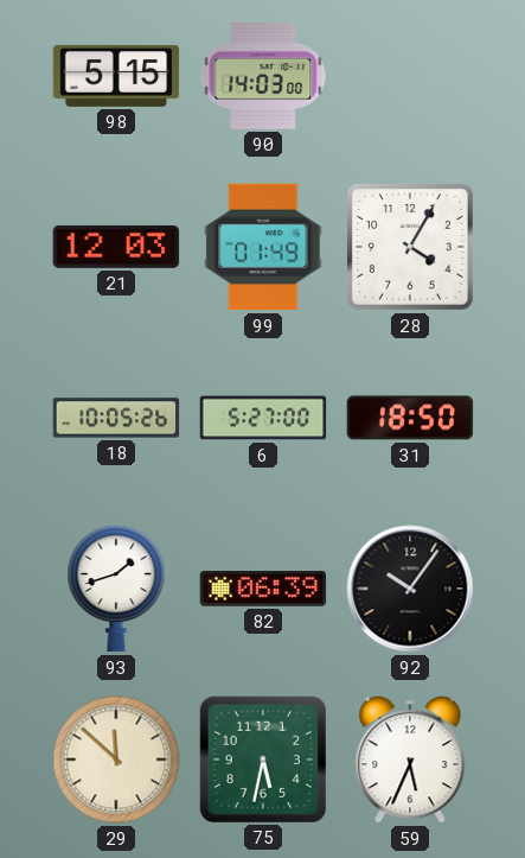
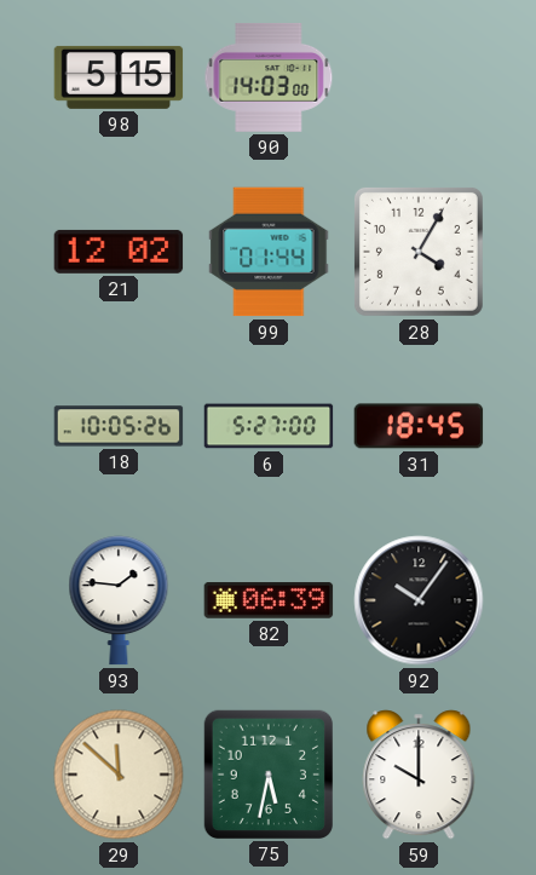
21: 12:03 -> 12:02
99: 01:49 -> 01:44
31: 18:50 -> 18:45
93: 1:42 -> 1:46
59: 5:34 -> 10:00
